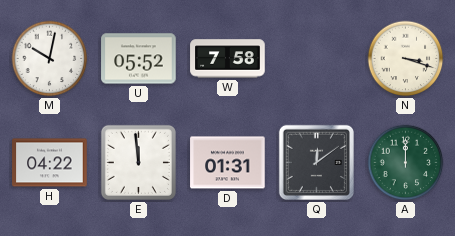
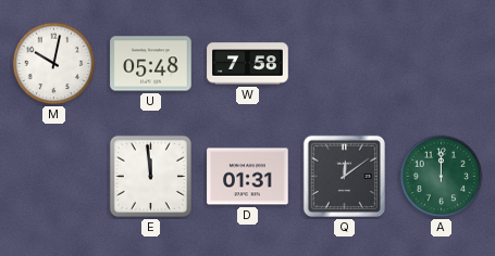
U: 05:52 -> 05:48
N: 3:18 -> none
H: 04:22 -> none
